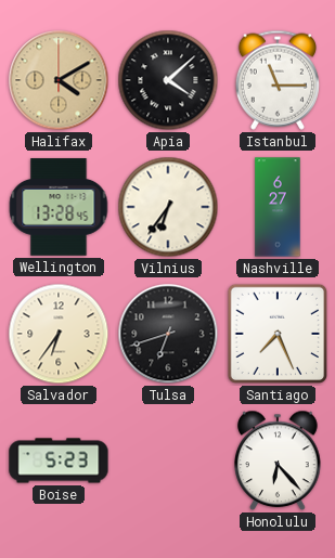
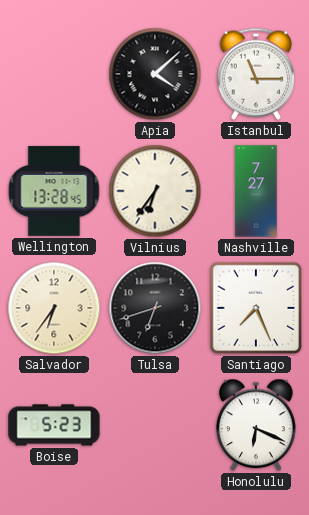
Halifax: 4:10 -> none
Nashville: 6:27 -> 7:27
Honolulu: 6:23 -> 6:19
